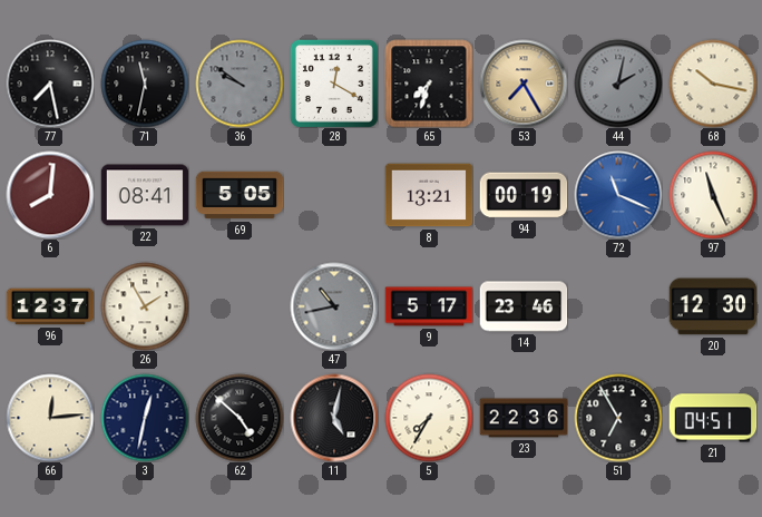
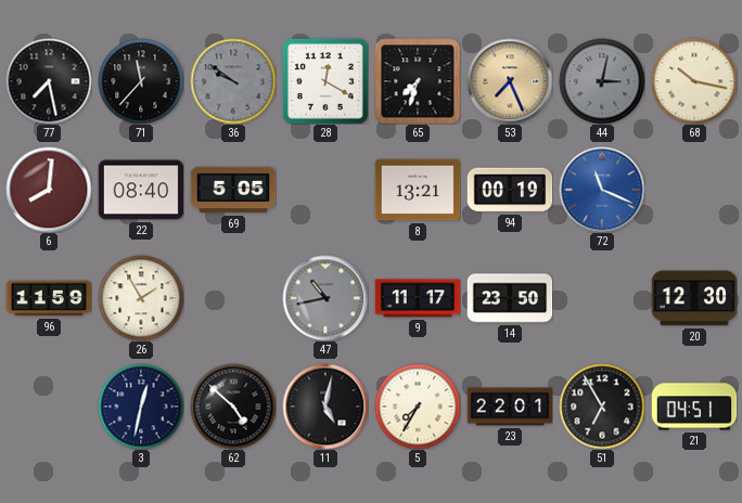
71: 11:32 -> 11:37
53: 7:25 -> 7:26
44: 2:02 -> 3:02
22: 08:41 -> 08:40
97: 11:26 -> none
96: 12:37 -> 11:59
9: 5:17 -> 11:17
14: 23:46 -> 23:50
66: 12:14 -> none
23: 22:36 -> 22:01
